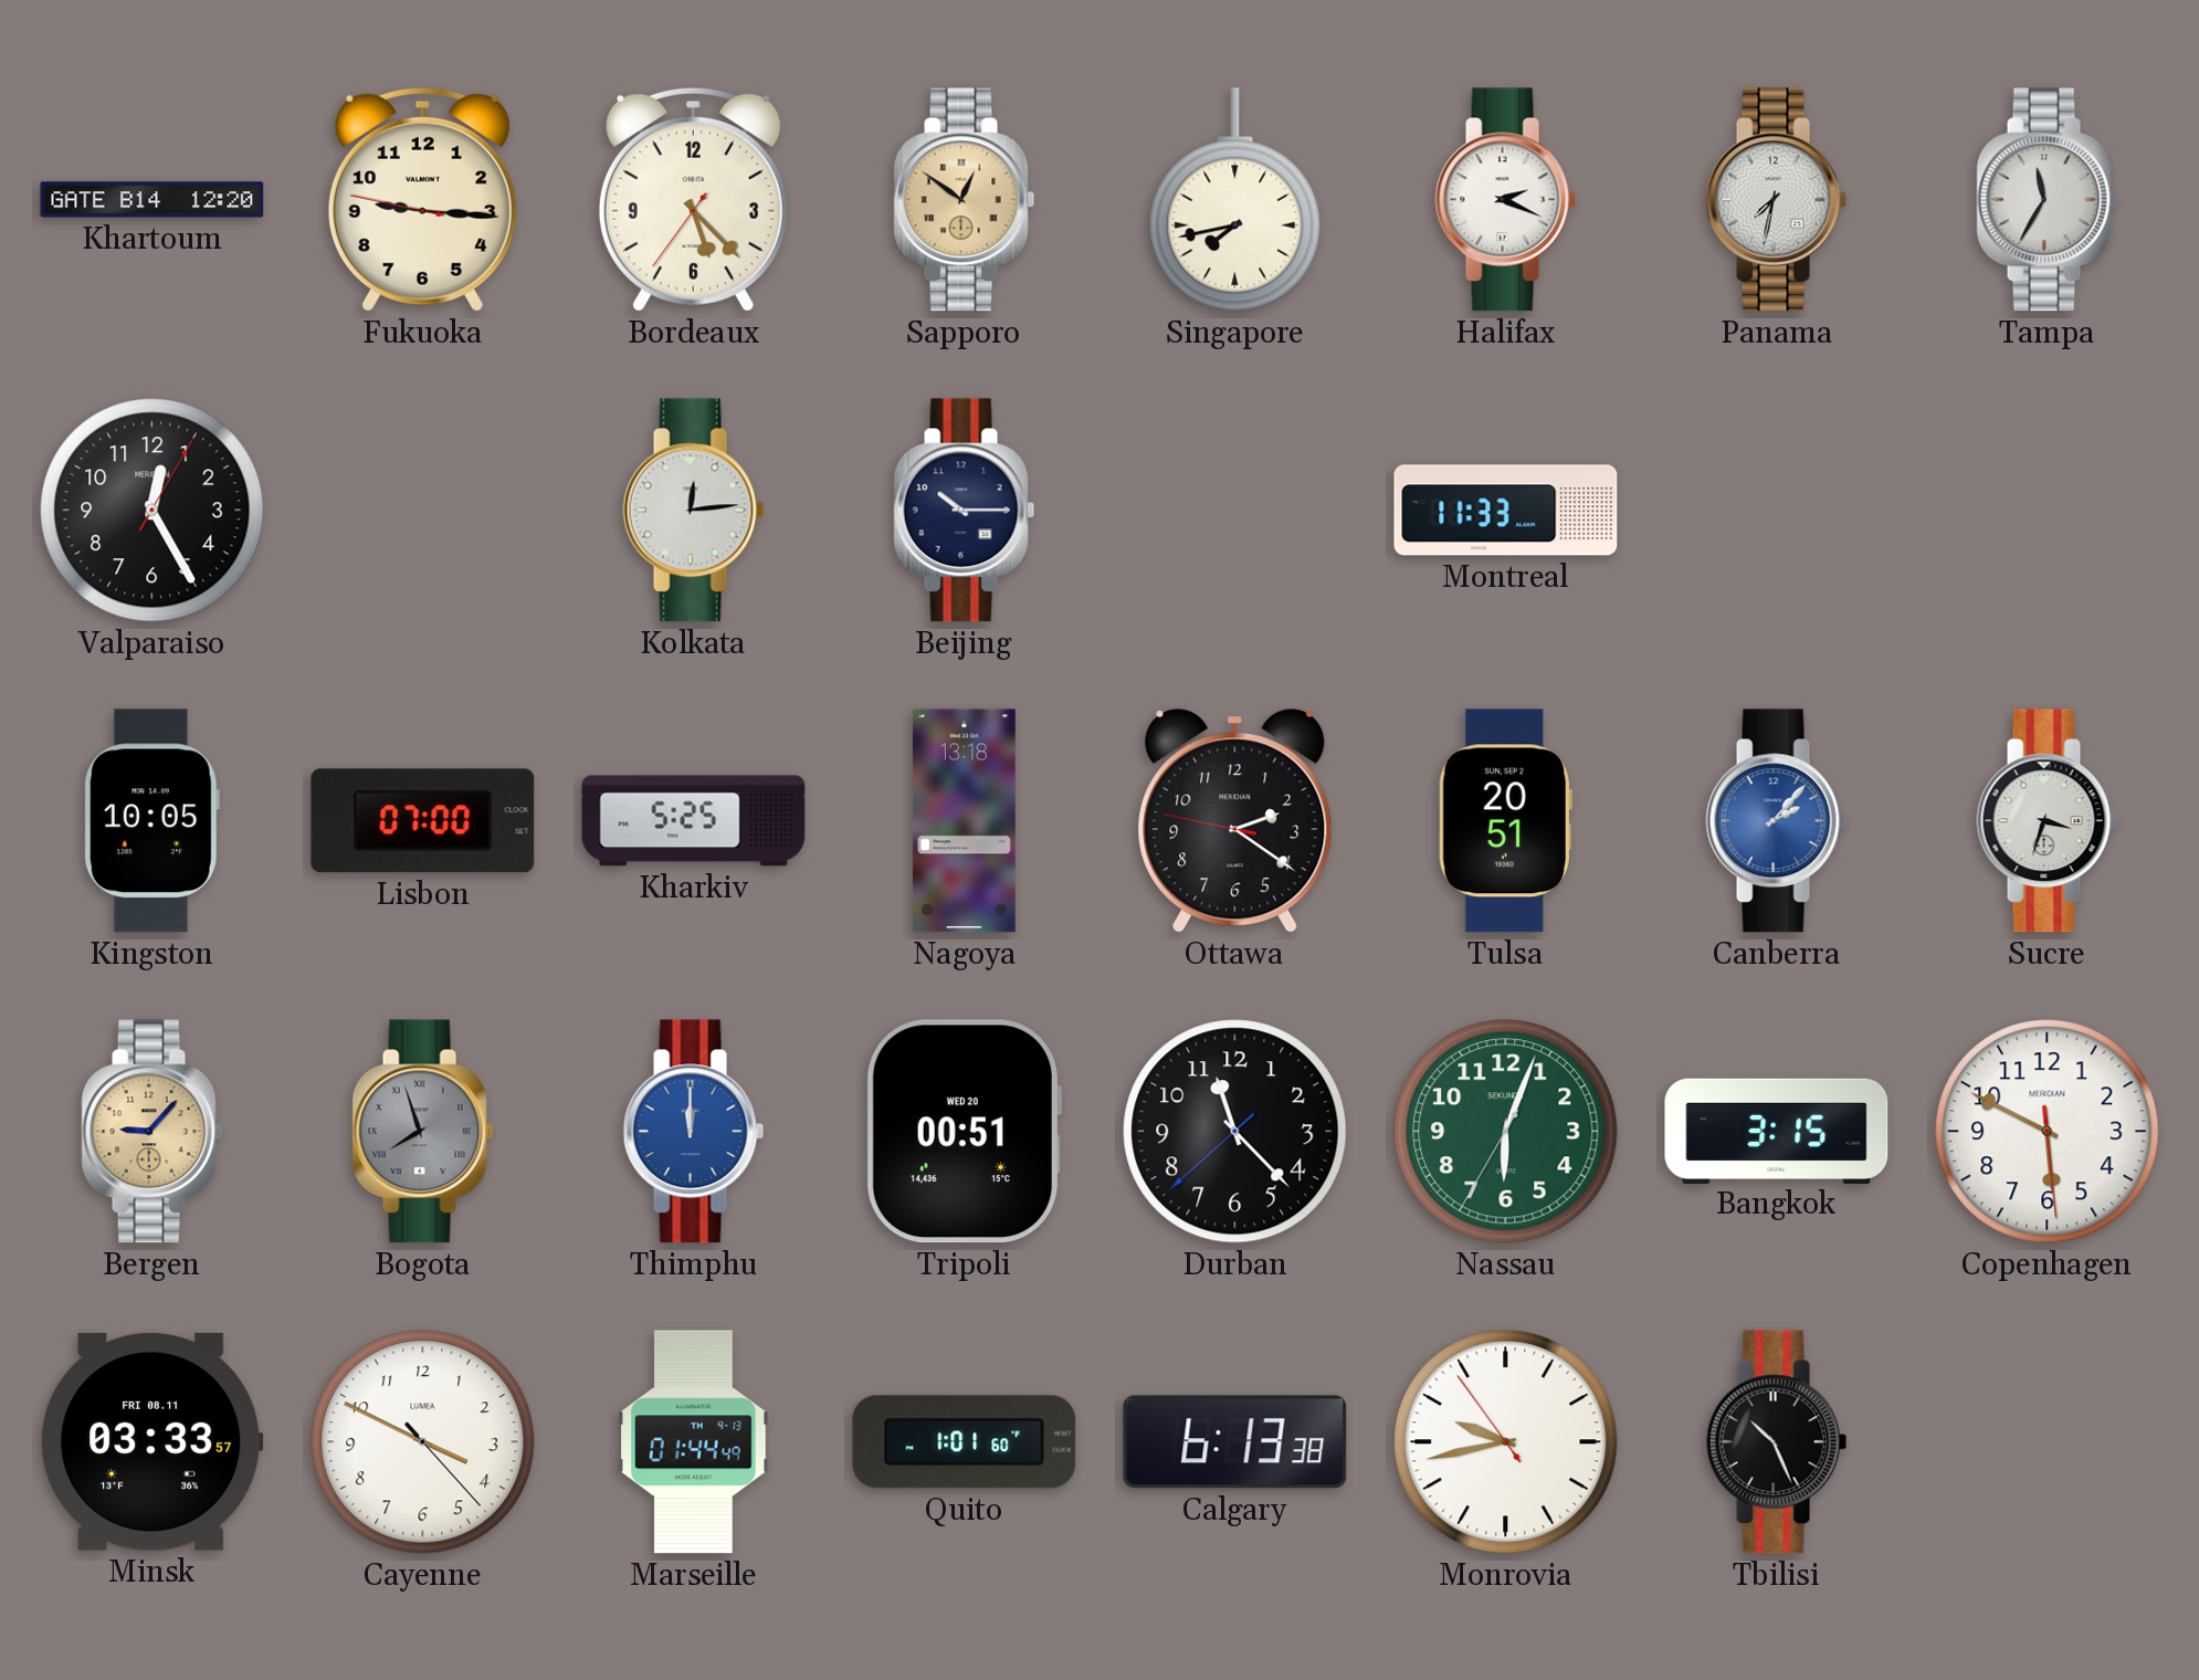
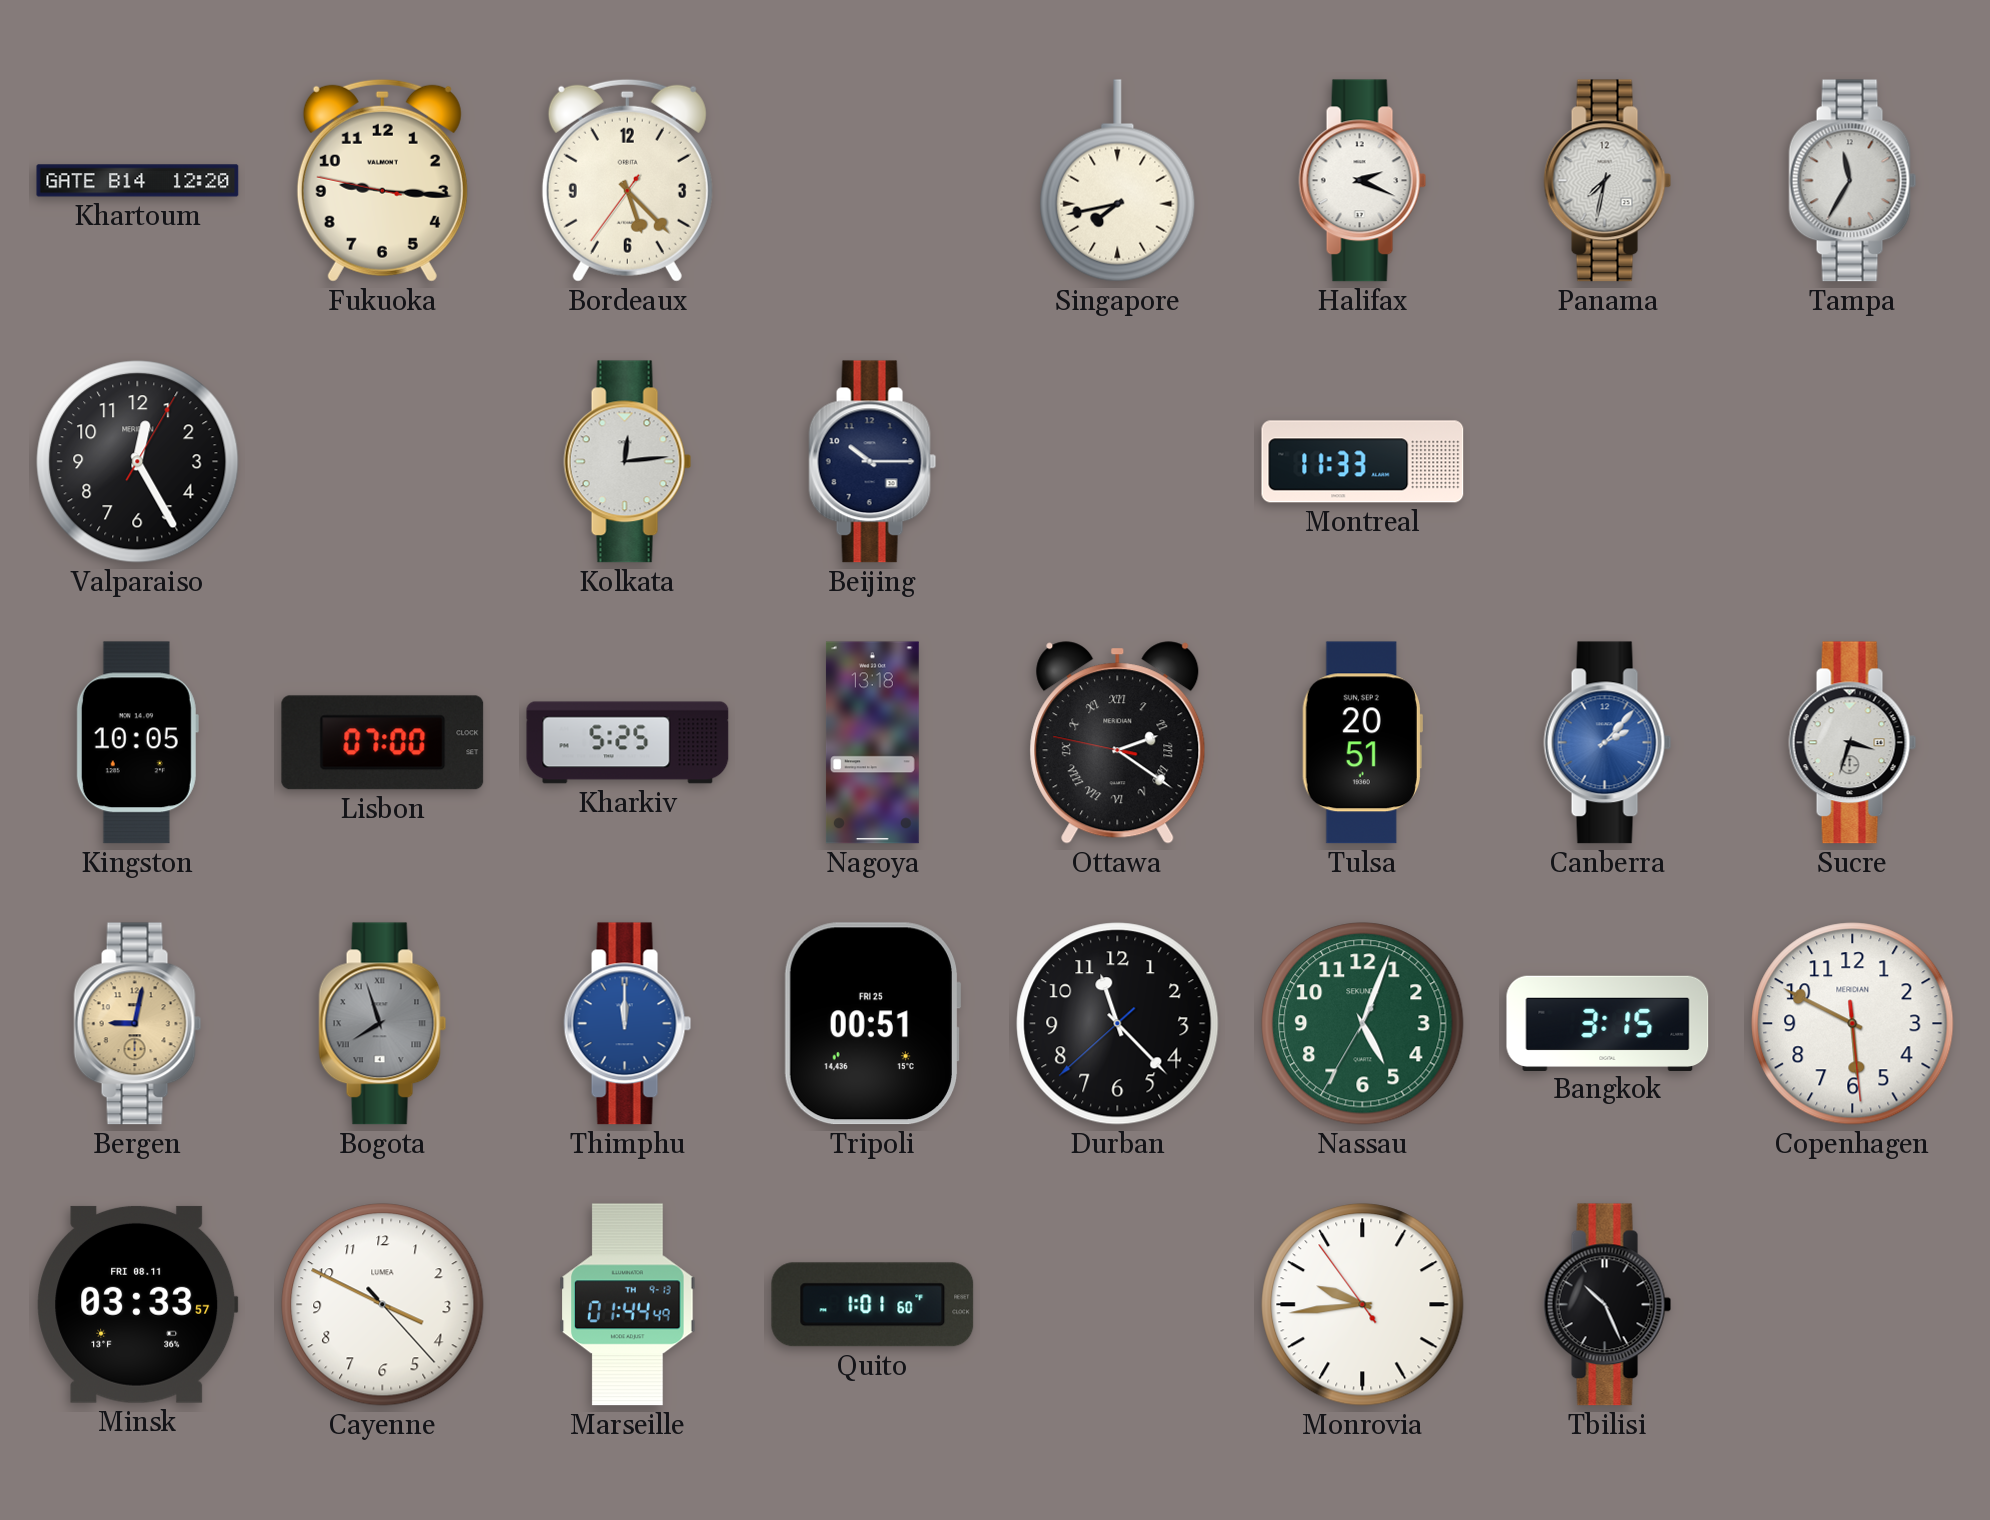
Sapporo: 12:51 -> none
Ottawa numerals: Arabic -> Roman
Bergen: 9:07 -> 9:02
Tripoli date: WED 20 -> FRI 25
Nassau: 6:03 -> 5:03
Calgary: 6:13 -> none
Monrovia: 9:42 -> 9:43
